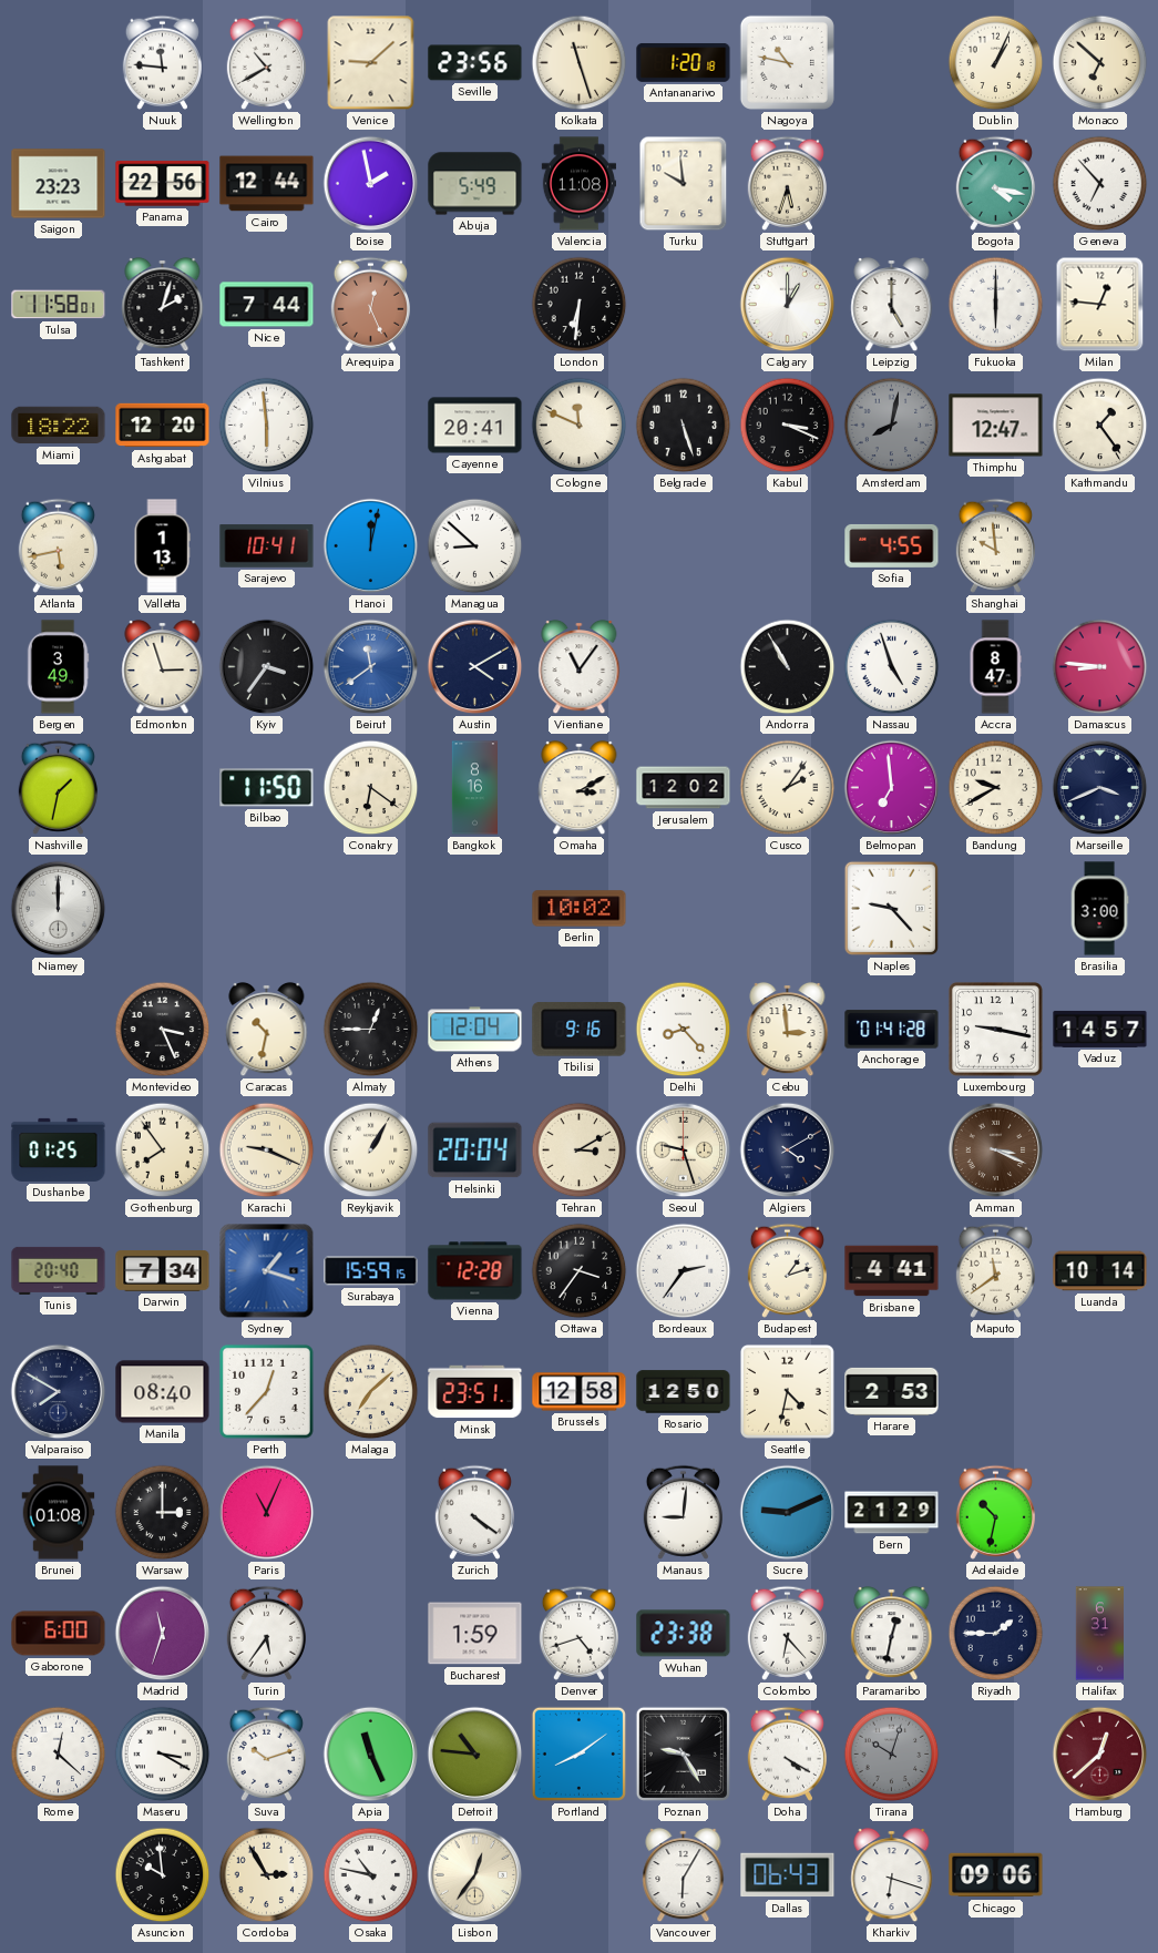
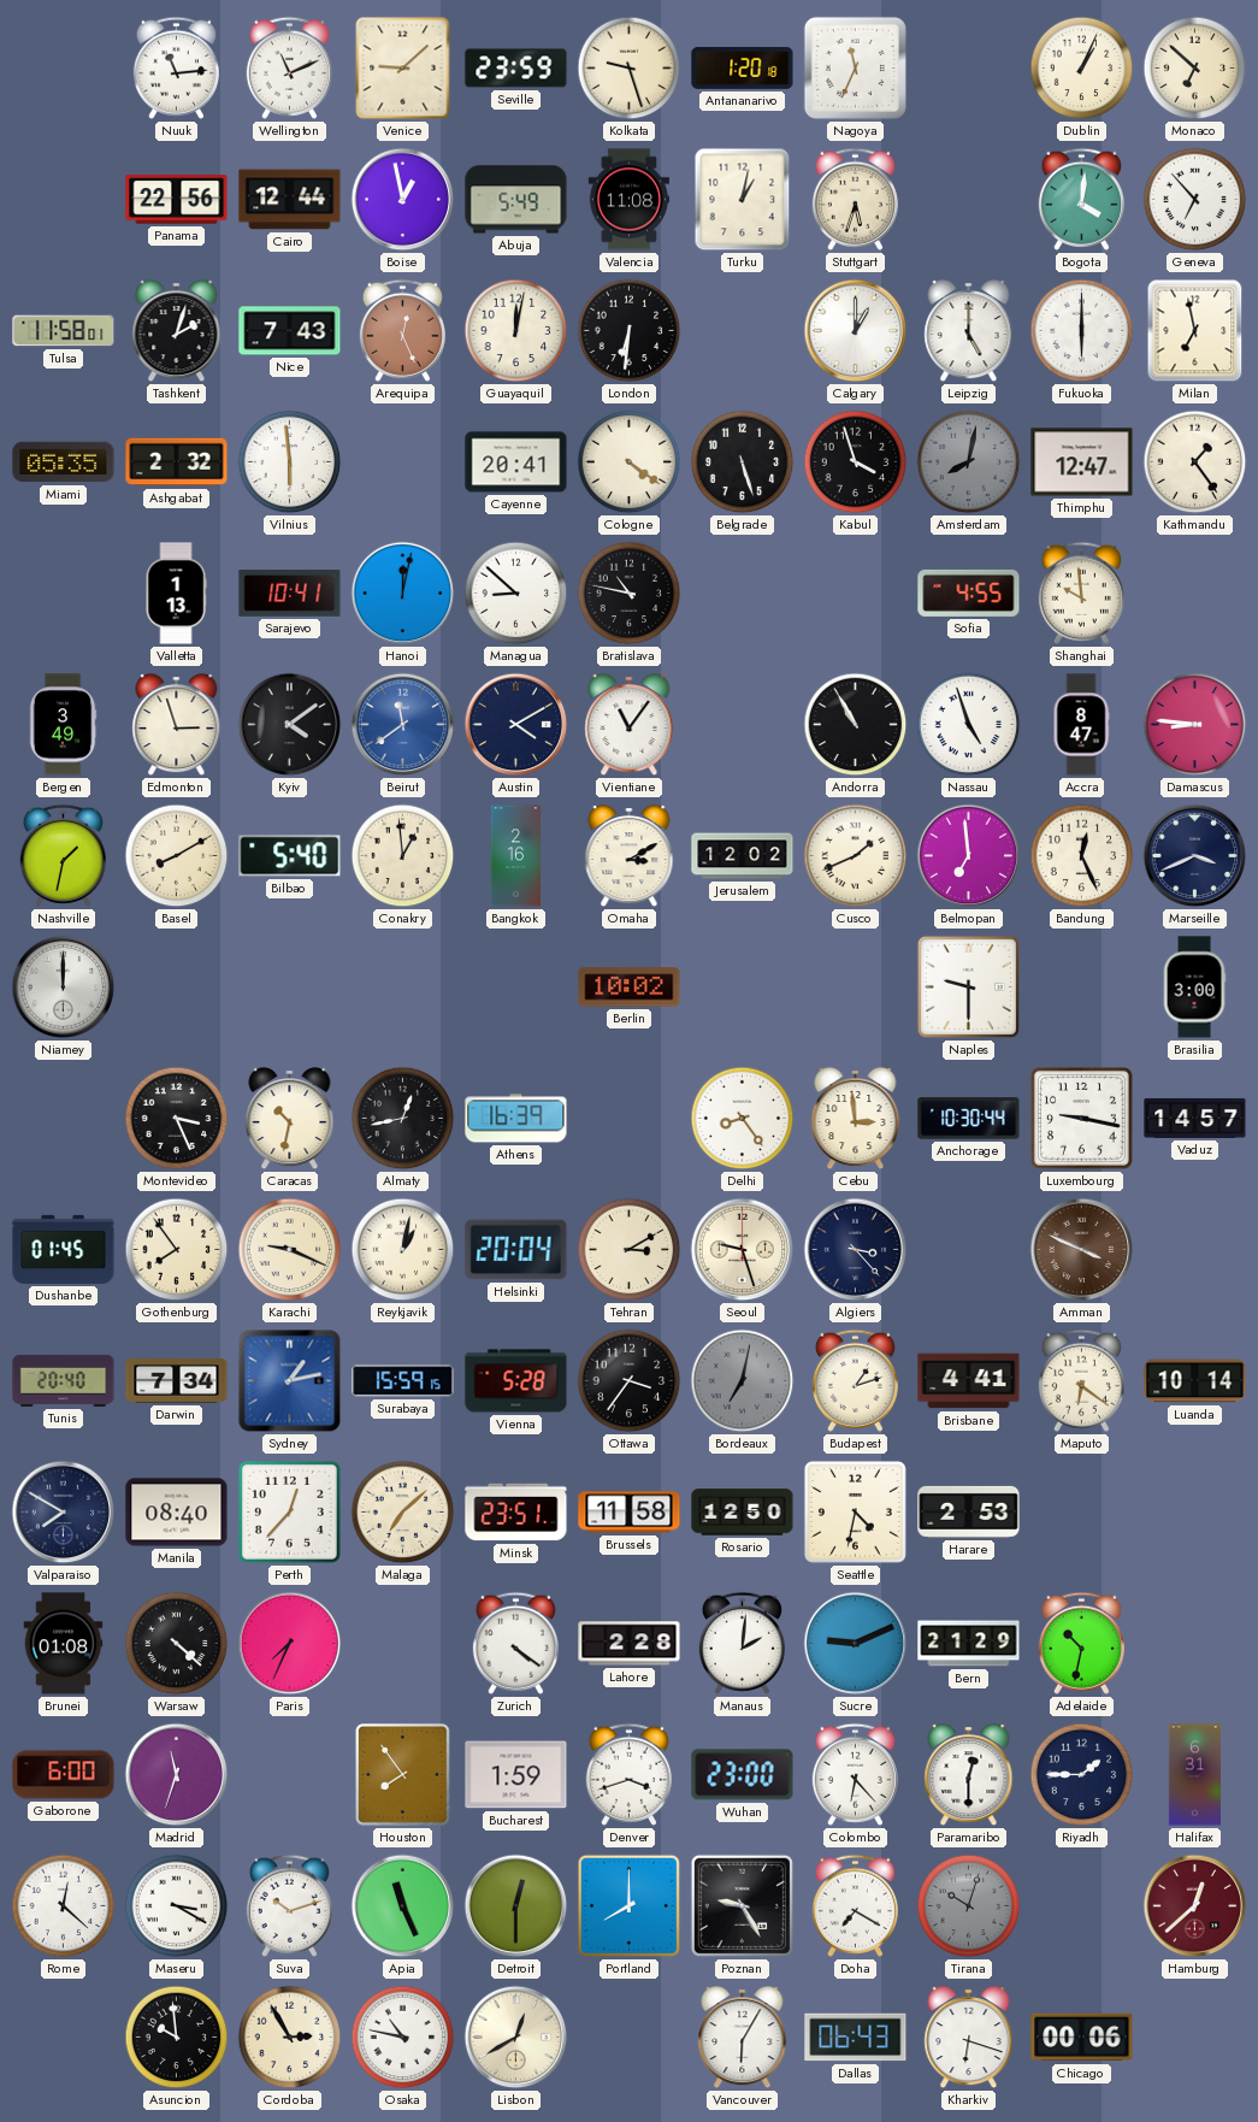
Nuuk: 11:46 -> 11:14
Wellington: 10:40 -> 11:11
Seville: 23:56 -> 23:59
Kolkata: 11:27 -> 9:27
Nagoya: 10:47 -> 11:34
Saigon: 23:23 -> none
Boise: 1:58 -> 12:58
Turku: 9:59 -> 1:02
Bogota: 4:17 -> 4:01
Nice: 7:44 -> 7:43
Guayaquil: none -> 12:02
Milan: 12:46 -> 6:58
Miami: 18:22 -> 05:35
Ashgabat: 12:20 -> 2:32
Cologne: 11:49 -> 4:21
Kabul: 3:19 -> 3:57
Atlanta: 5:43 -> none
Bratislava: none -> 10:47
Kyiv: 3:36 -> 4:09
Basel: none -> 8:10
Bilbao: 11:50 -> 5:40
Conakry: 6:21 -> 12:59
Bangkok: 8:16 -> 2:16
Cusco: 2:06 -> 1:41
Bandung: 9:40 -> 12:26
Naples: 9:23 -> 9:30
Almaty: 12:45 -> 12:43
Athens: 12:04 -> 16:39
Tbilisi: 9:16 -> none
Delhi: 8:23 -> 8:24
Anchorage: 01:41 -> 10:30
Dushanbe: 01:25 -> 01:45
Reykjavik: 1:05 -> 1:02
Algiers: 4:10 -> 3:23
Amman: 3:19 -> 3:49
Sydney: 1:18 -> 1:13
Vienna: 12:28 -> 5:28
Bordeaux: 2:36 -> 7:02
Bordeaux dial: white -> grey
Maputo: 11:39 -> 6:21
Brussels: 12:58 -> 11:58
Warsaw: 3:00 -> 4:22
Paris: 11:04 -> 7:34
Lahore: none -> 2:28
Manaus: 9:01 -> 2:01
Turin: 5:36 -> none
Houston: none -> 7:54
Denver: 4:42 -> 3:42
Wuhan: 23:38 -> 23:00
Paramaribo: 12:32 -> 12:30
Detroit: 10:46 -> 12:30
Portland: 8:09 -> 8:00
Doha: 4:20 -> 7:20
Lisbon: 12:36 -> 12:40
Chicago: 09:06 -> 00:06
